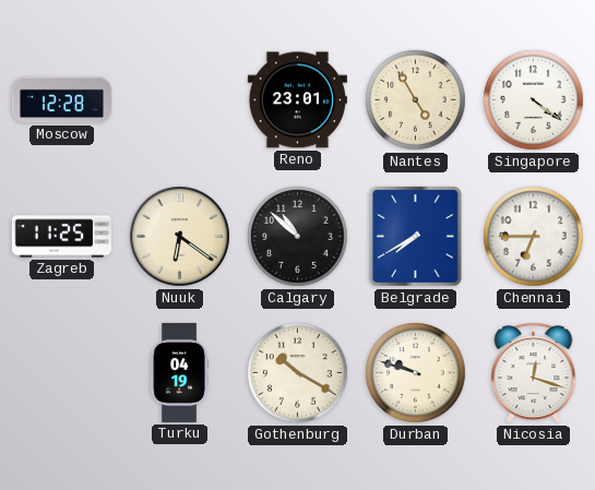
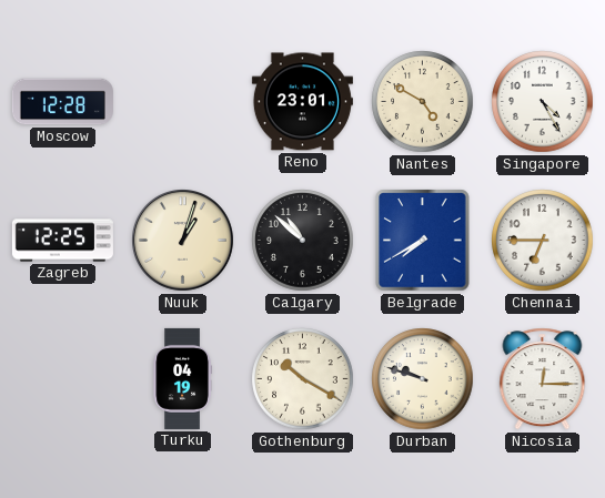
Nantes: 4:55 -> 4:50
Singapore: 4:21 -> 4:25
Zagreb: 11:25 -> 12:25
Nuuk: 6:21 -> 1:03
Nicosia: 12:18 -> 12:15
